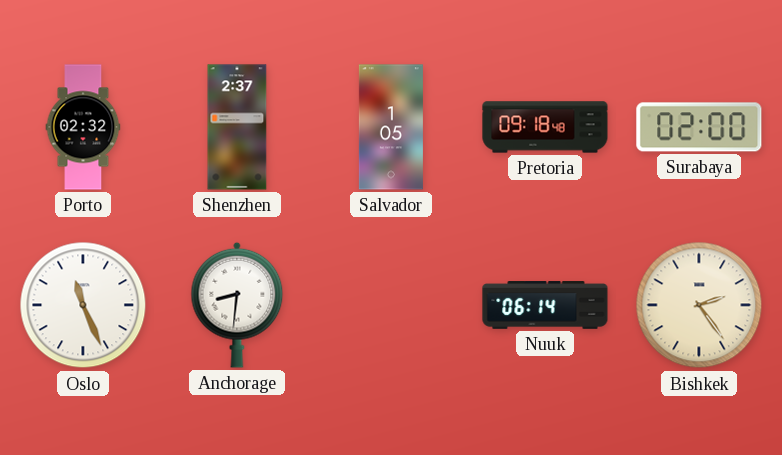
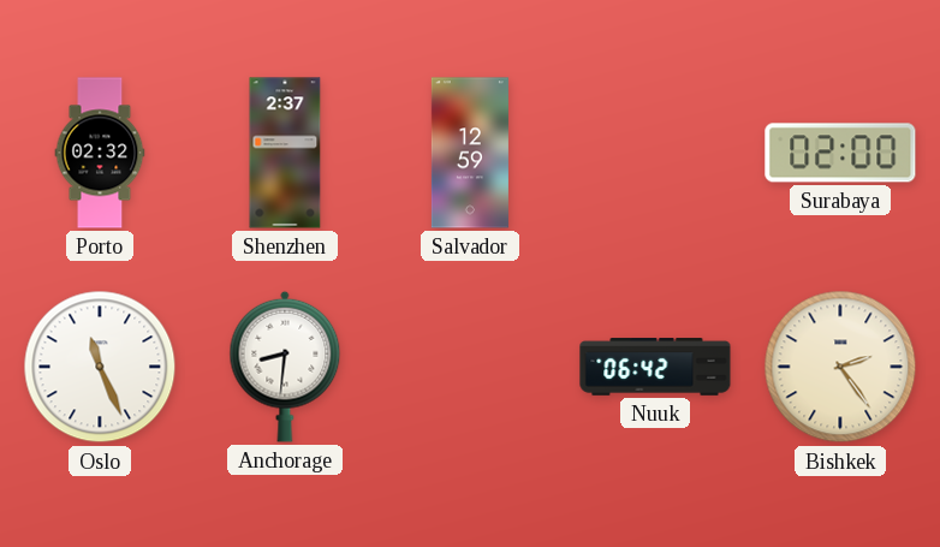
Salvador: 1:05 -> 12:59
Pretoria: 09:18 -> none
Nuuk: 06:14 -> 06:42
